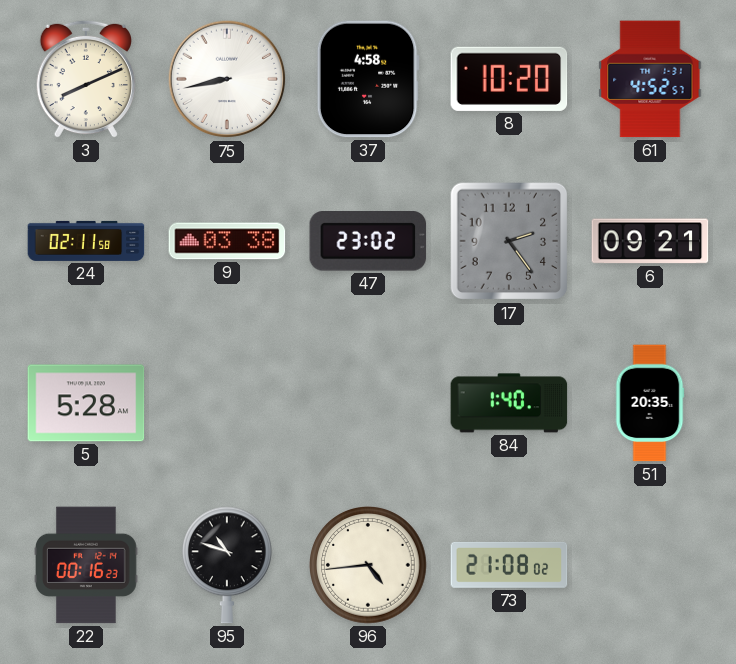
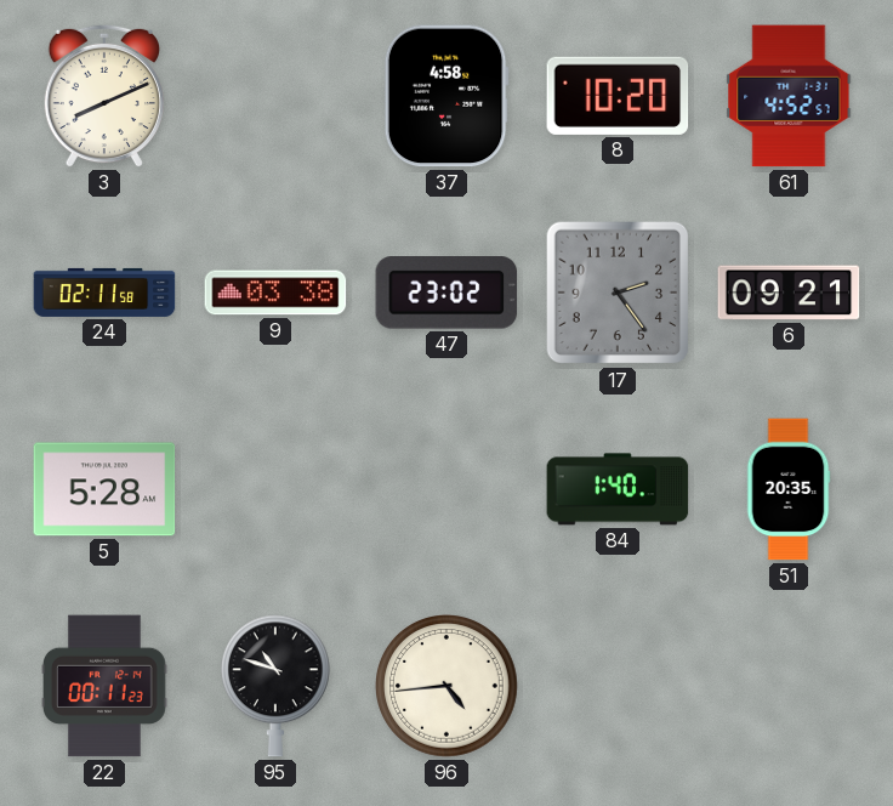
75: 8:43 -> none
22: 00:16 -> 00:11
73: 21:08 -> none
